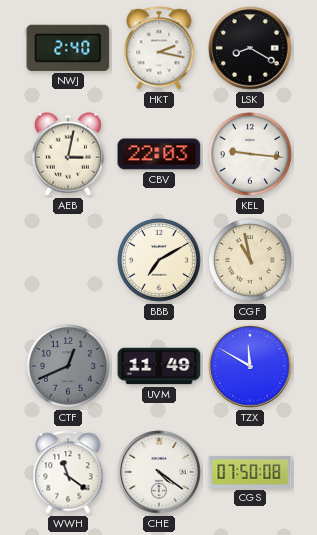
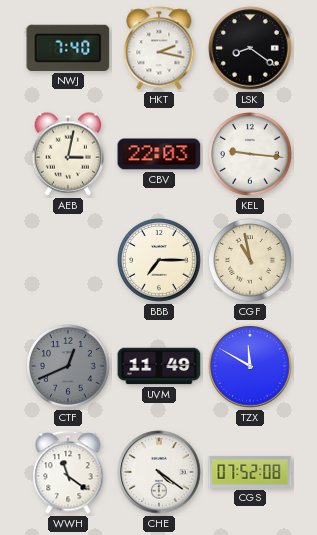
NWJ: 2:40 -> 7:40
LSK: 8:20 -> 8:21
BBB: 7:10 -> 7:15
CGS: 07:50 -> 07:52
